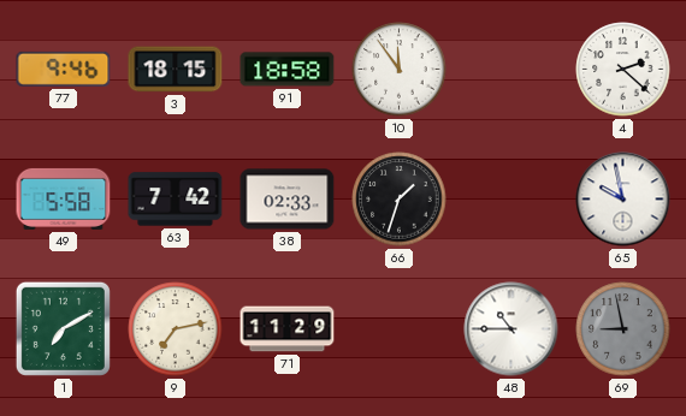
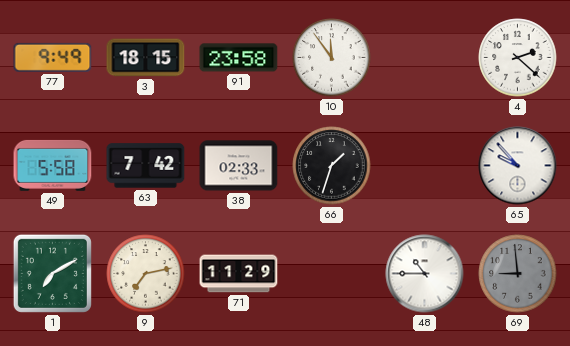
77: 9:46 -> 9:49
91: 18:58 -> 23:58
65: 9:58 -> 9:53
69: 8:58 -> 8:59
